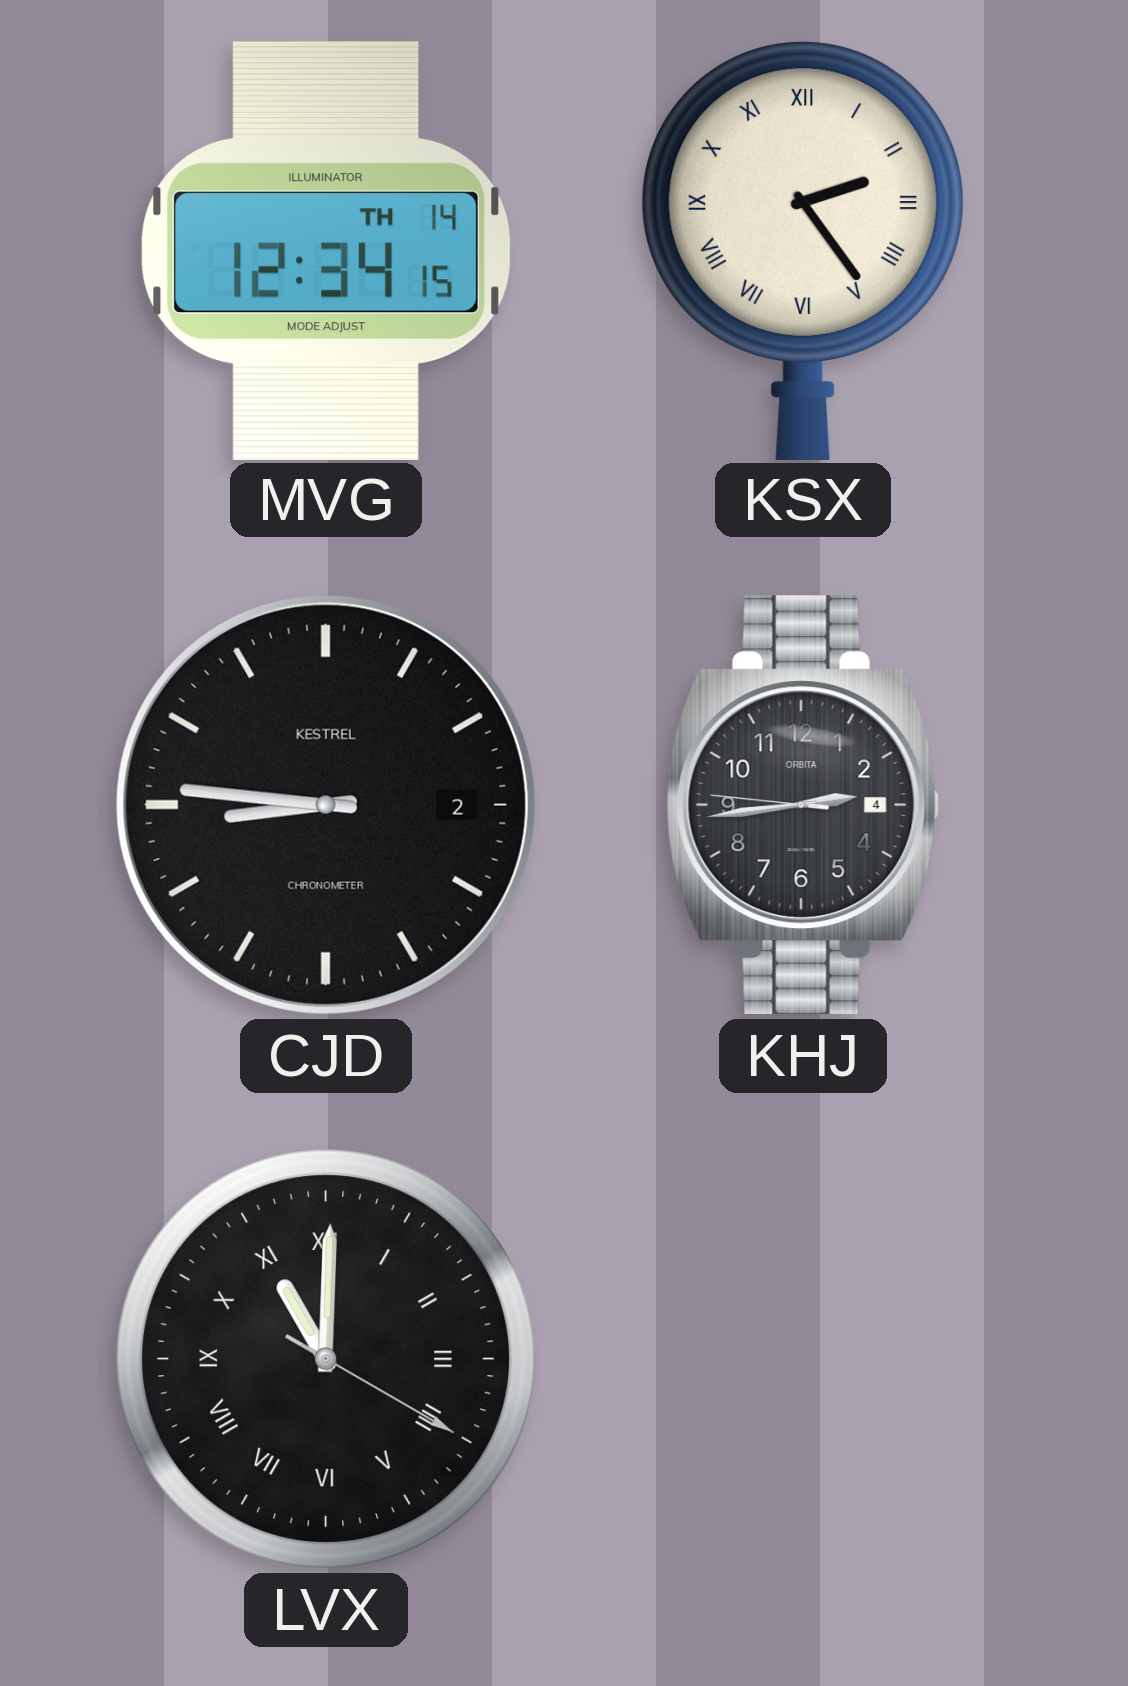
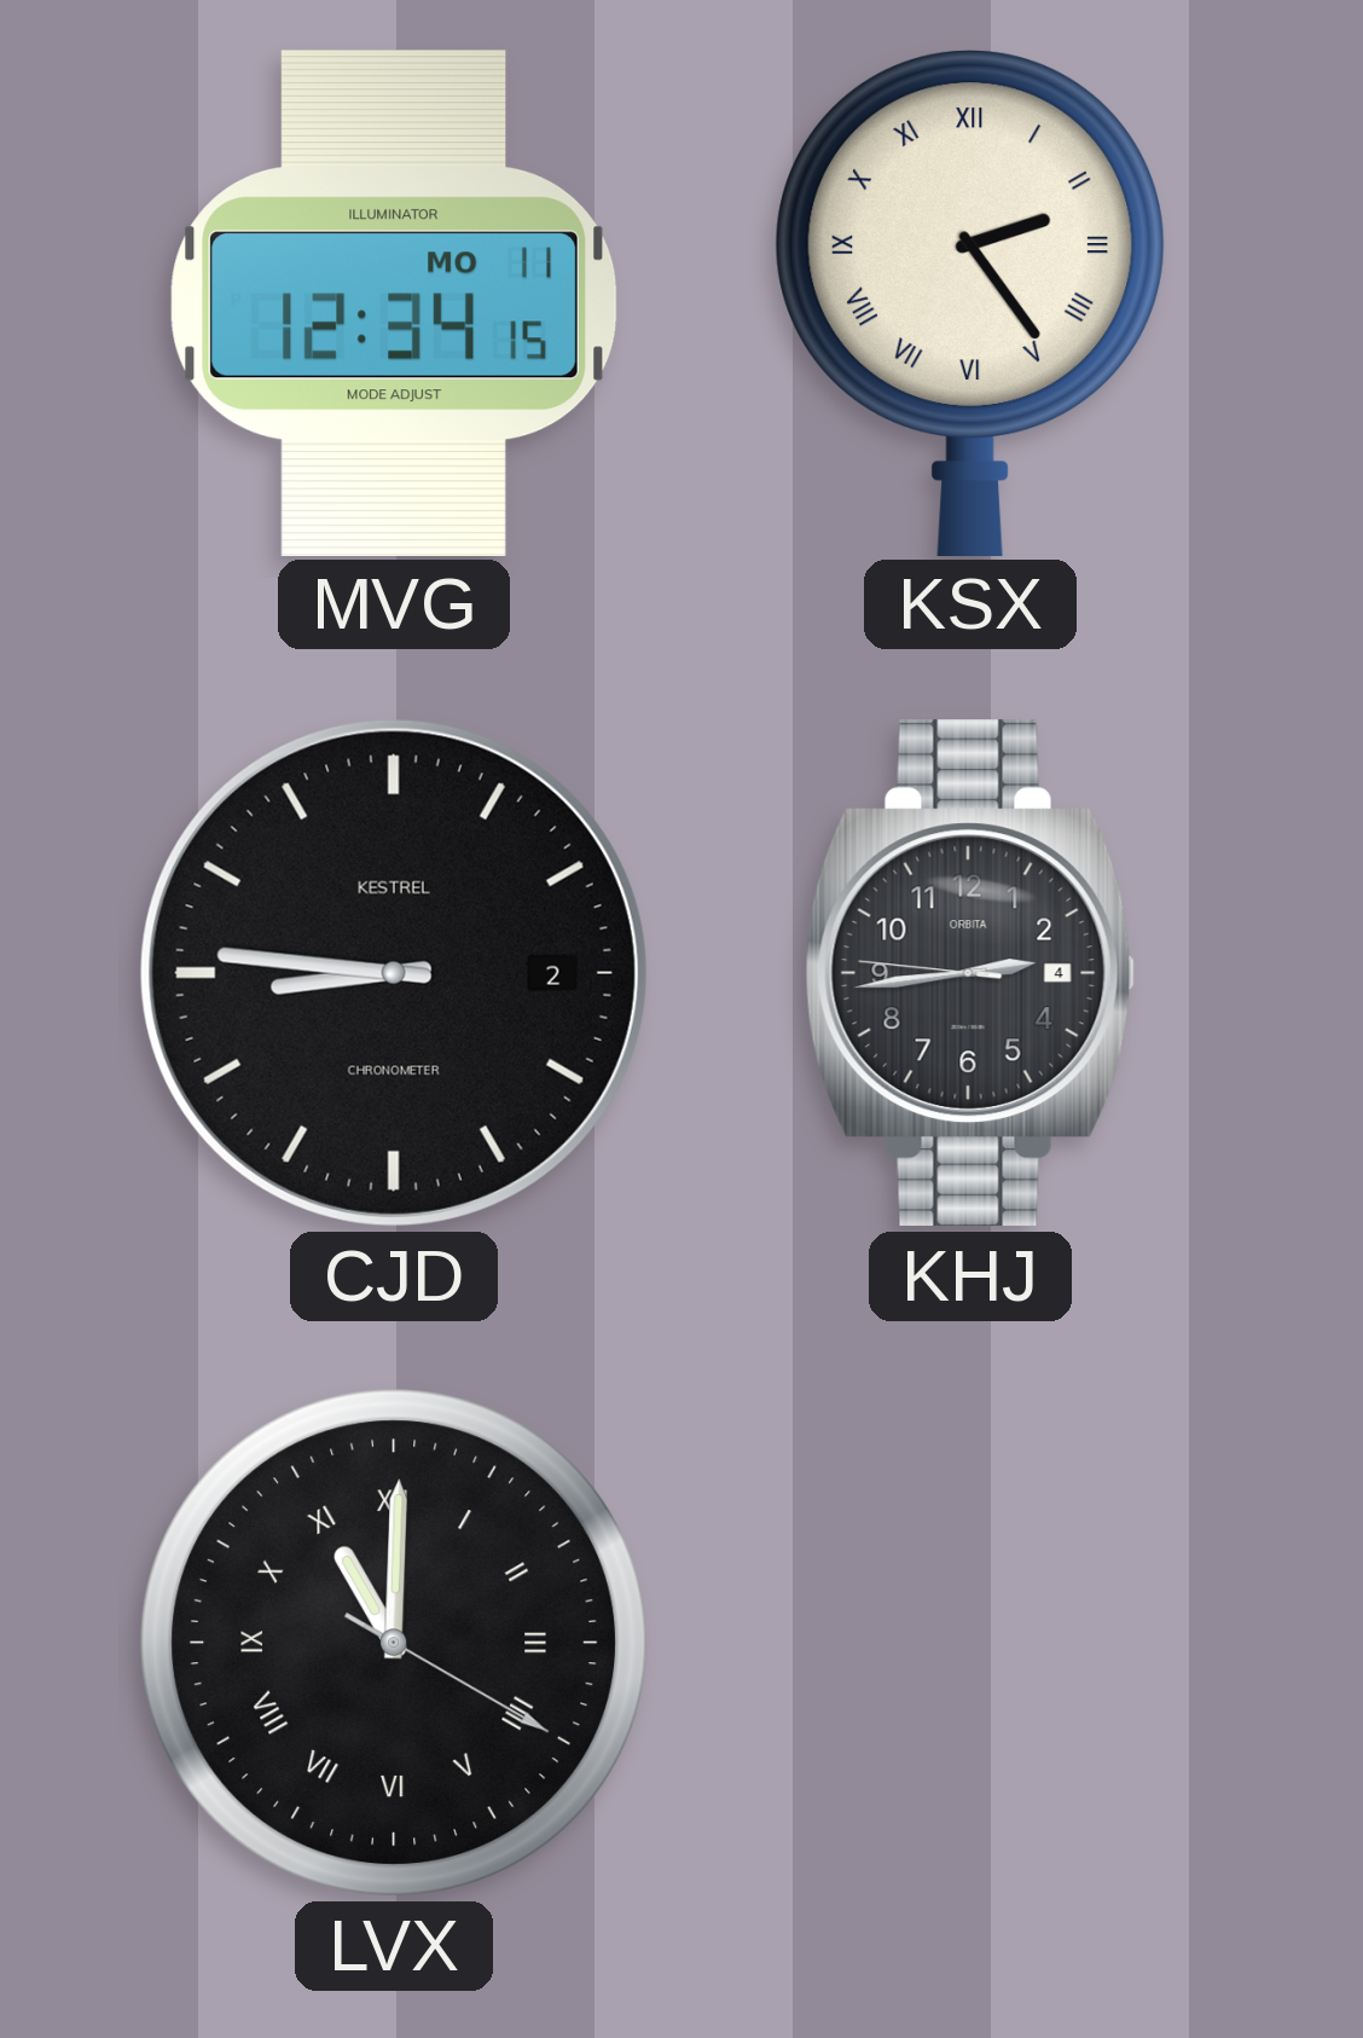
MVG date: TH 14 -> MO 11
